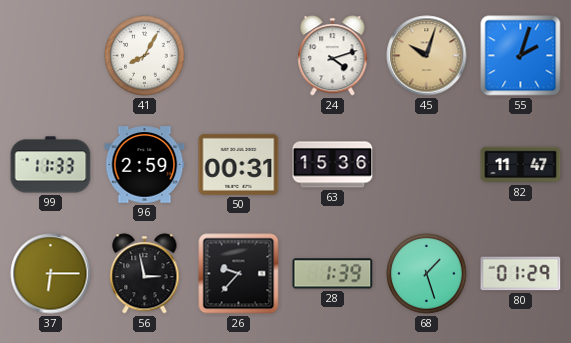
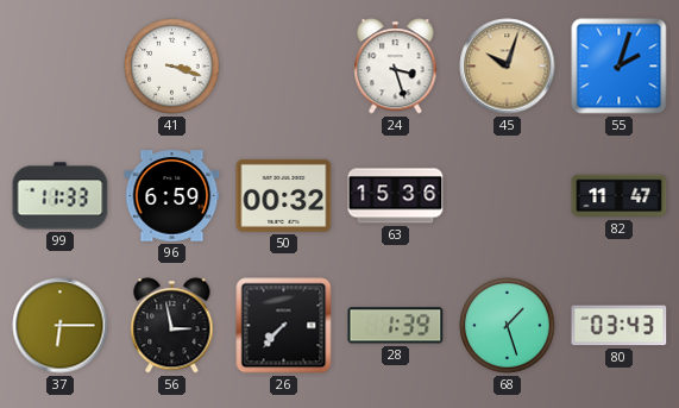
41: 8:05 -> 3:18
24: 4:12 -> 3:27
96: 2:59 -> 6:59
50: 00:31 -> 00:32
26: 9:37 -> 7:37
80: 01:29 -> 03:43
